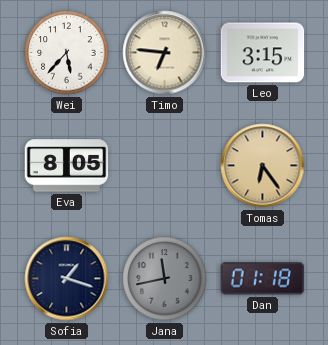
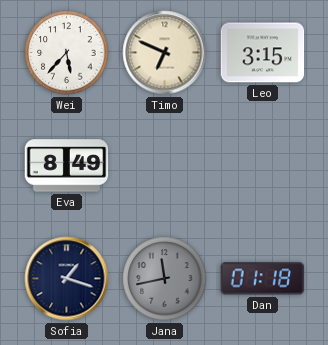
Timo: 6:46 -> 6:49
Eva: 8:05 -> 8:49
Tomas: 6:24 -> none
